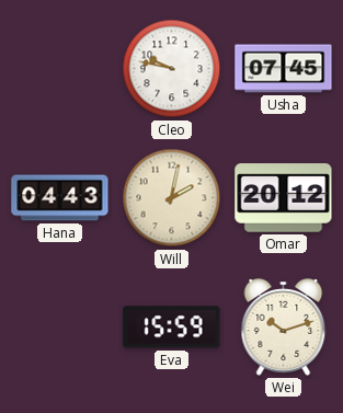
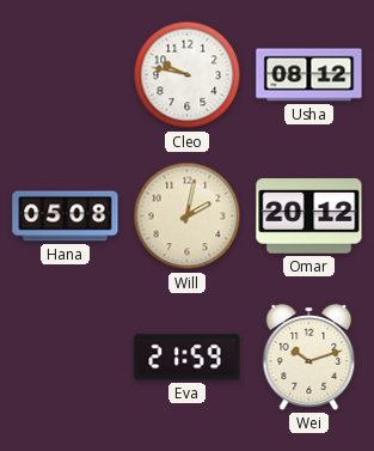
Usha: 07:45 -> 08:12
Hana: 04:43 -> 05:08
Eva: 15:59 -> 21:59
